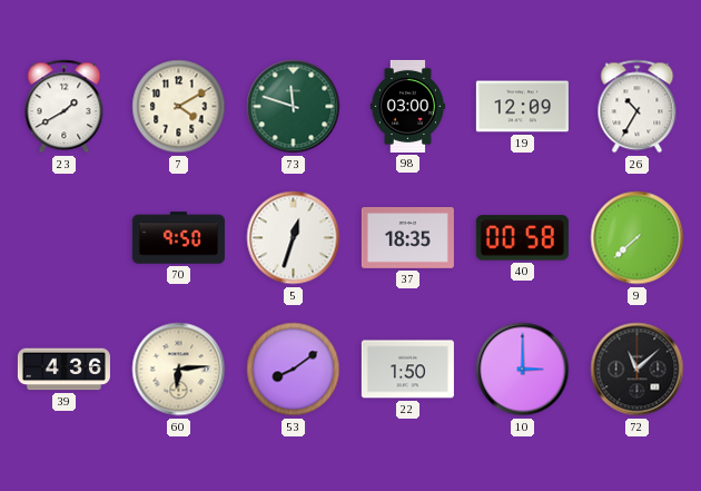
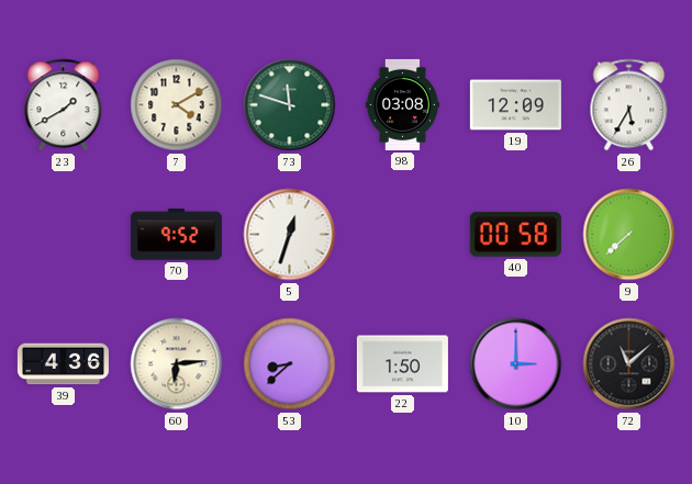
98: 03:00 -> 03:08
26: 10:35 -> 5:35
70: 9:50 -> 9:52
37: 18:35 -> none
53: 8:09 -> 8:38
